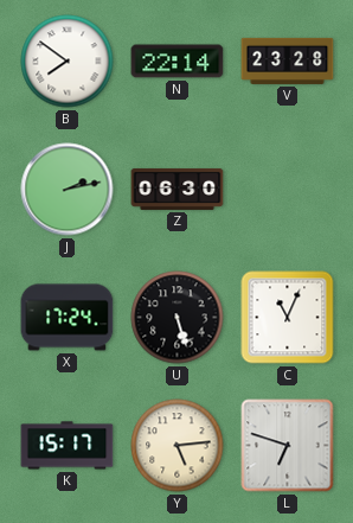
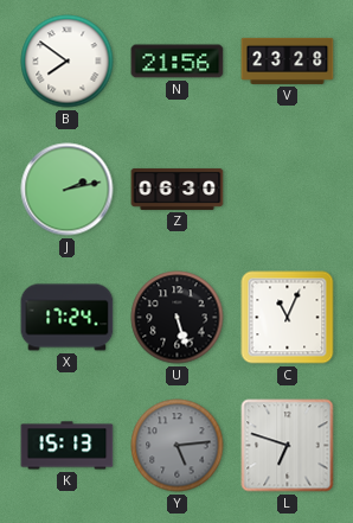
N: 22:14 -> 21:56
K: 15:17 -> 15:13
Y dial: cream -> grey
